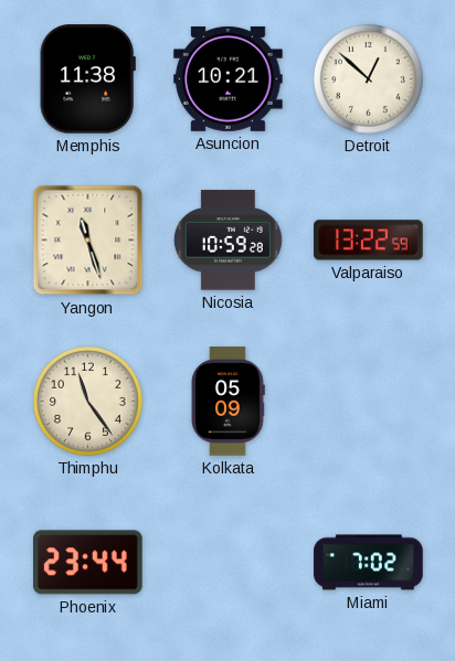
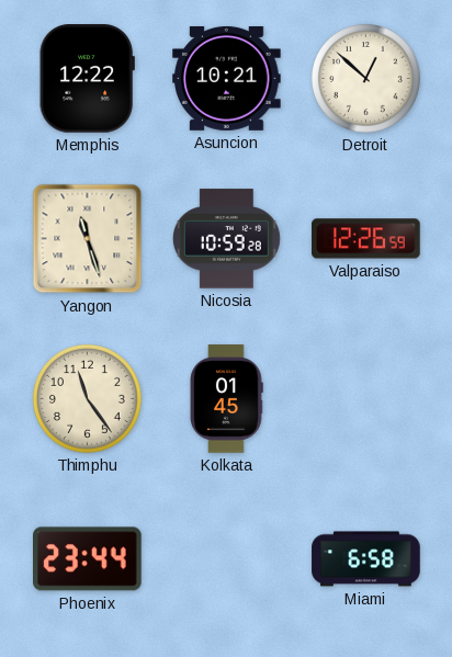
Memphis: 11:38 -> 12:22
Valparaiso: 13:22 -> 12:26
Kolkata: 05:09 -> 01:45
Miami: 7:02 -> 6:58
